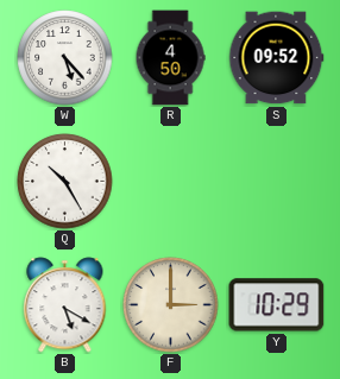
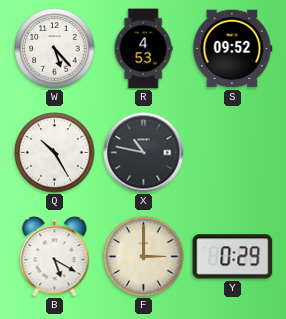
R: 4:50 -> 4:53
X: none -> 10:47
Y: 10:29 -> 0:29
